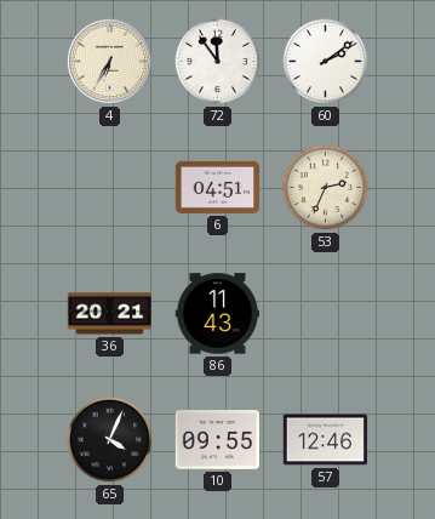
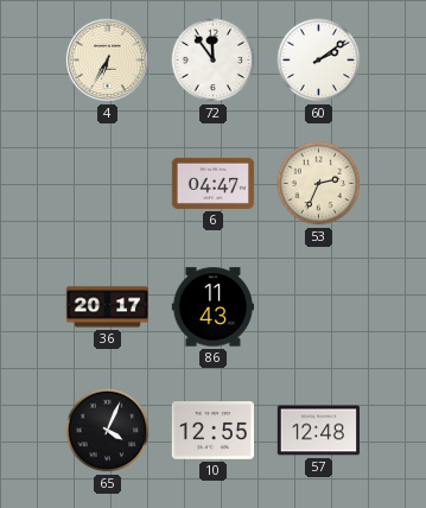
6: 04:51 -> 04:47
36: 20:21 -> 20:17
10: 09:55 -> 12:55
57: 12:46 -> 12:48
